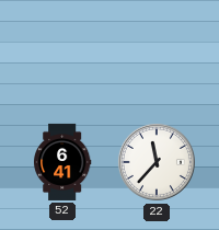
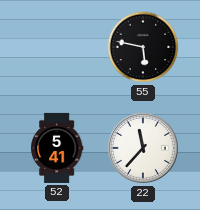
55: none -> 5:47
52: 6:41 -> 5:41
